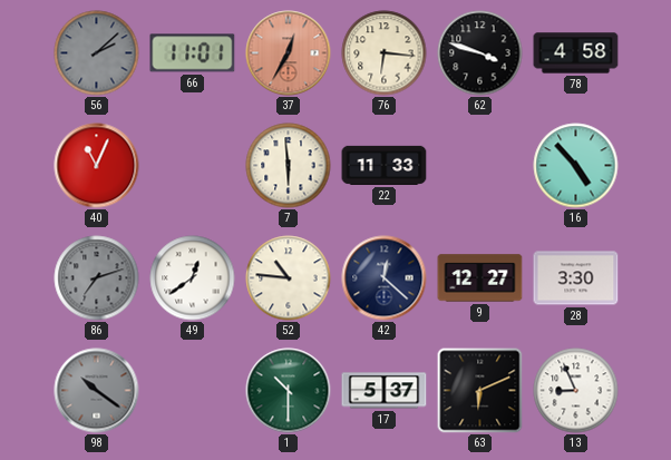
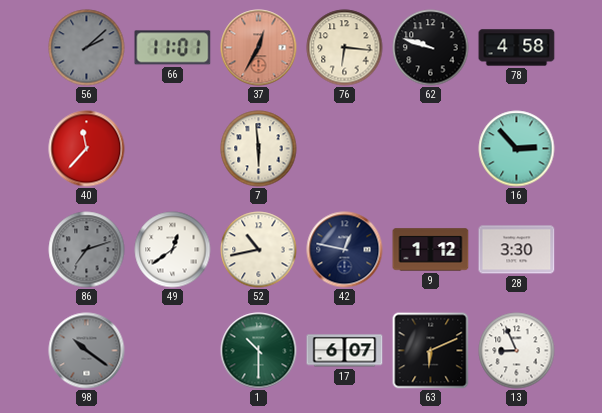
62: 3:48 -> 9:48
40: 11:04 -> 11:37
22: 11:33 -> none
16: 4:53 -> 2:53
52: 10:46 -> 10:43
42: 12:22 -> 12:47
9: 12:27 -> 1:12
17: 5:37 -> 6:07
